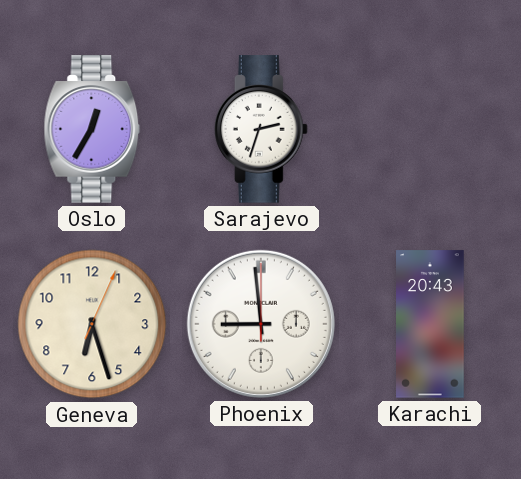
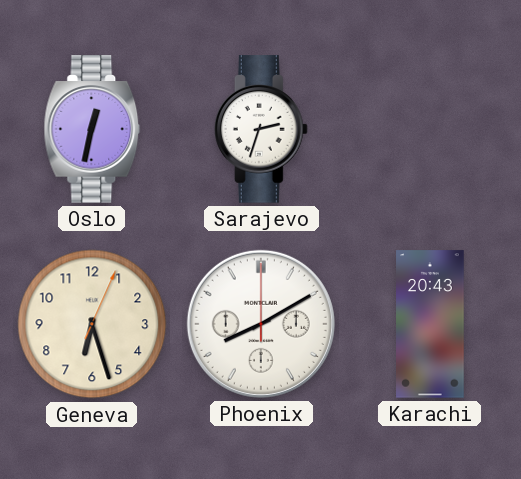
Oslo: 12:35 -> 12:32
Phoenix: 8:59 -> 8:10
